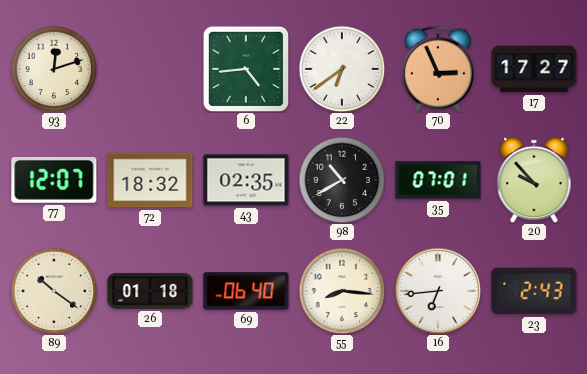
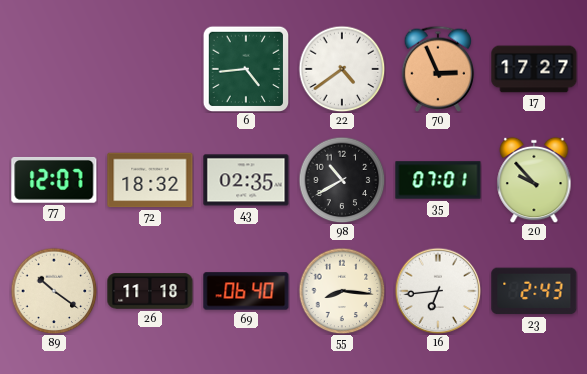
93: 12:12 -> none
22: 6:39 -> 4:39
26: 01:18 -> 11:18
